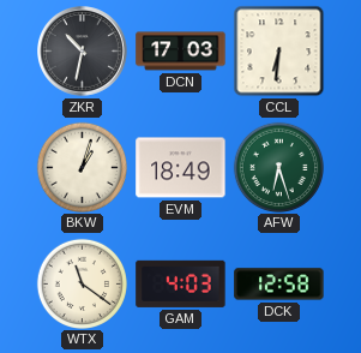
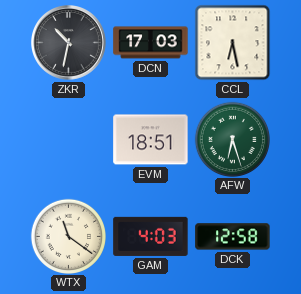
CCL: 6:31 -> 6:28
BKW: 1:03 -> none
EVM: 18:49 -> 18:51
